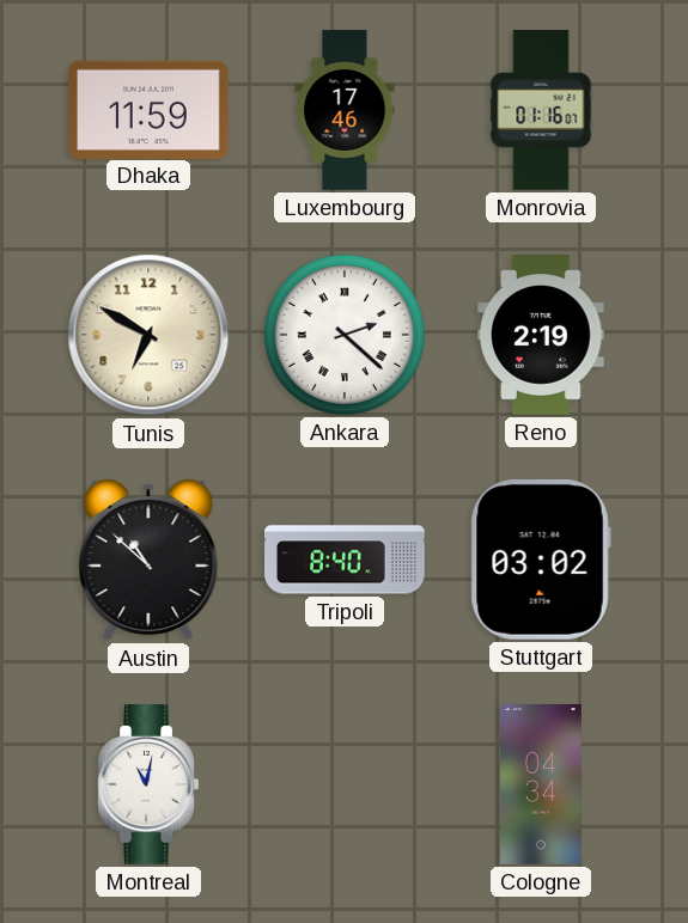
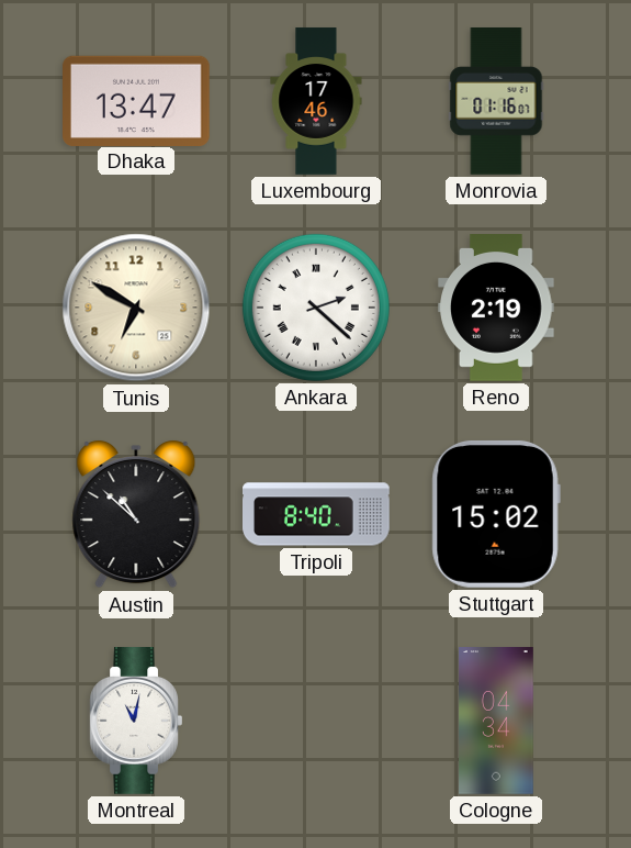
Dhaka: 11:59 -> 13:47
Stuttgart: 03:02 -> 15:02
